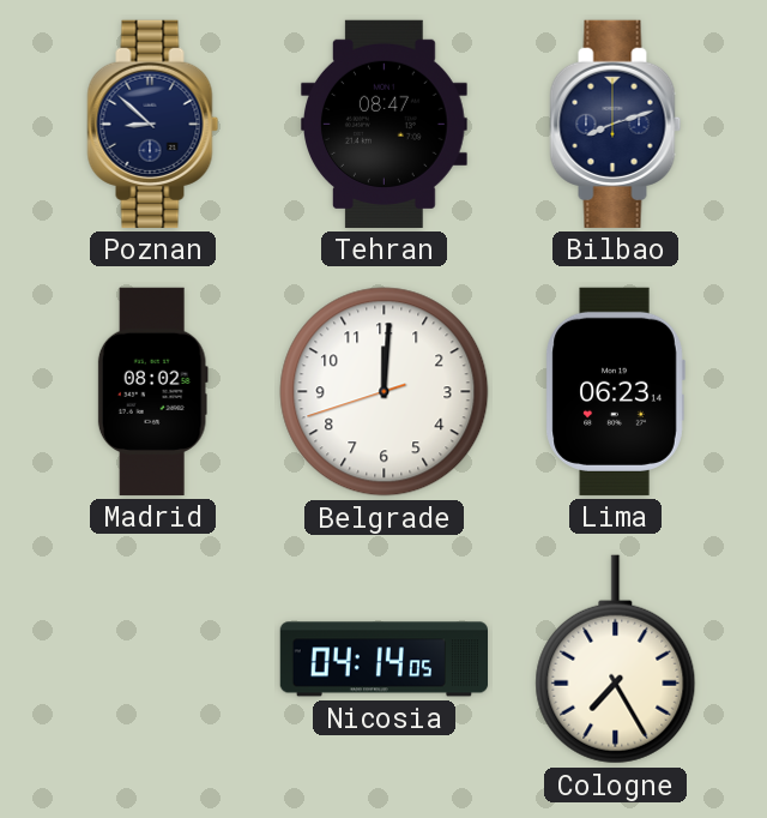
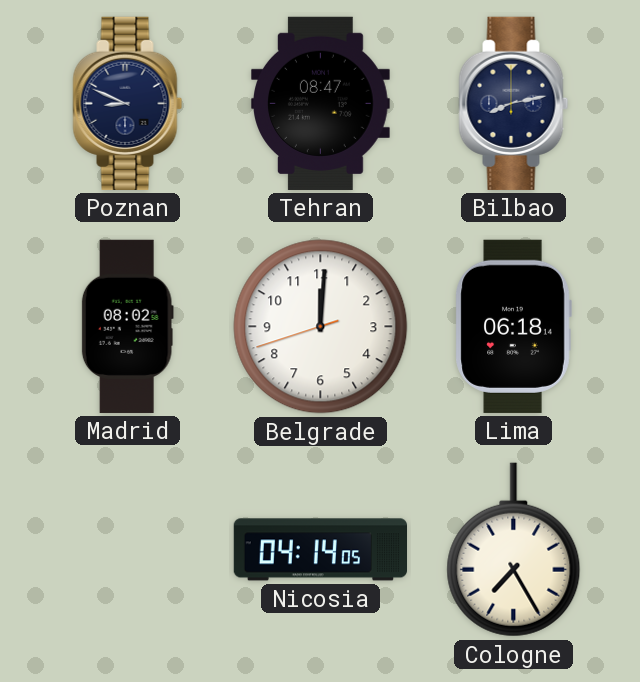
Poznan: 8:52 -> 8:49
Bilbao: 8:12 -> 8:13
Lima: 06:23 -> 06:18
